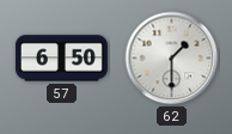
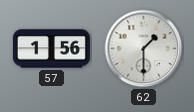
57: 6:50 -> 1:56
